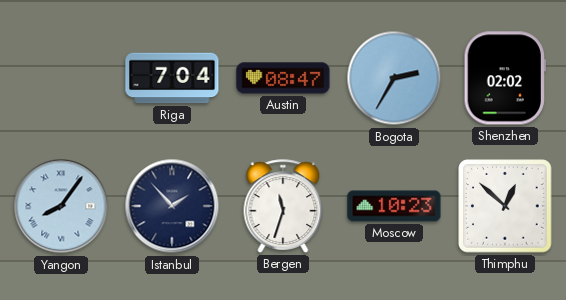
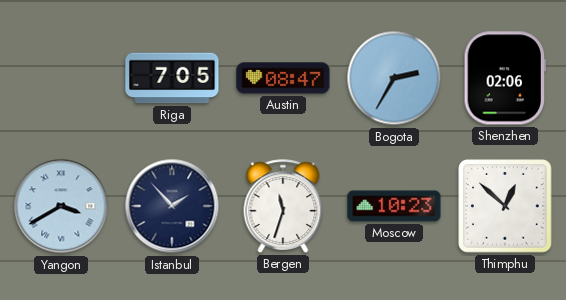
Riga: 7:04 -> 7:05
Shenzhen: 02:02 -> 02:06
Yangon: 8:06 -> 3:40
